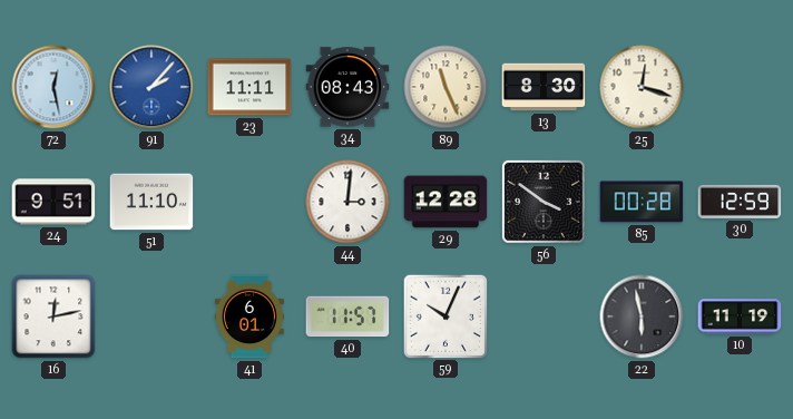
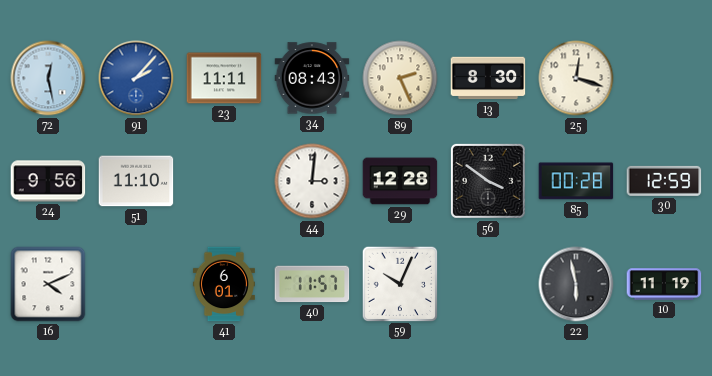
89: 11:26 -> 2:26
24: 9:51 -> 9:56
16: 12:13 -> 4:11
